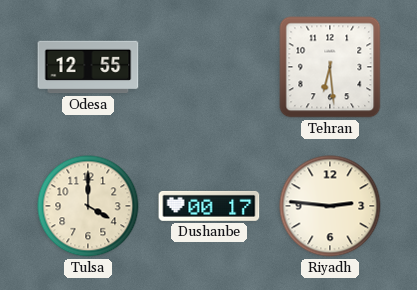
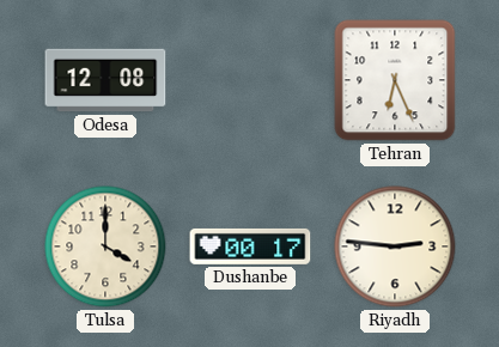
Odesa: 12:55 -> 12:08
Tehran: 6:29 -> 6:26
